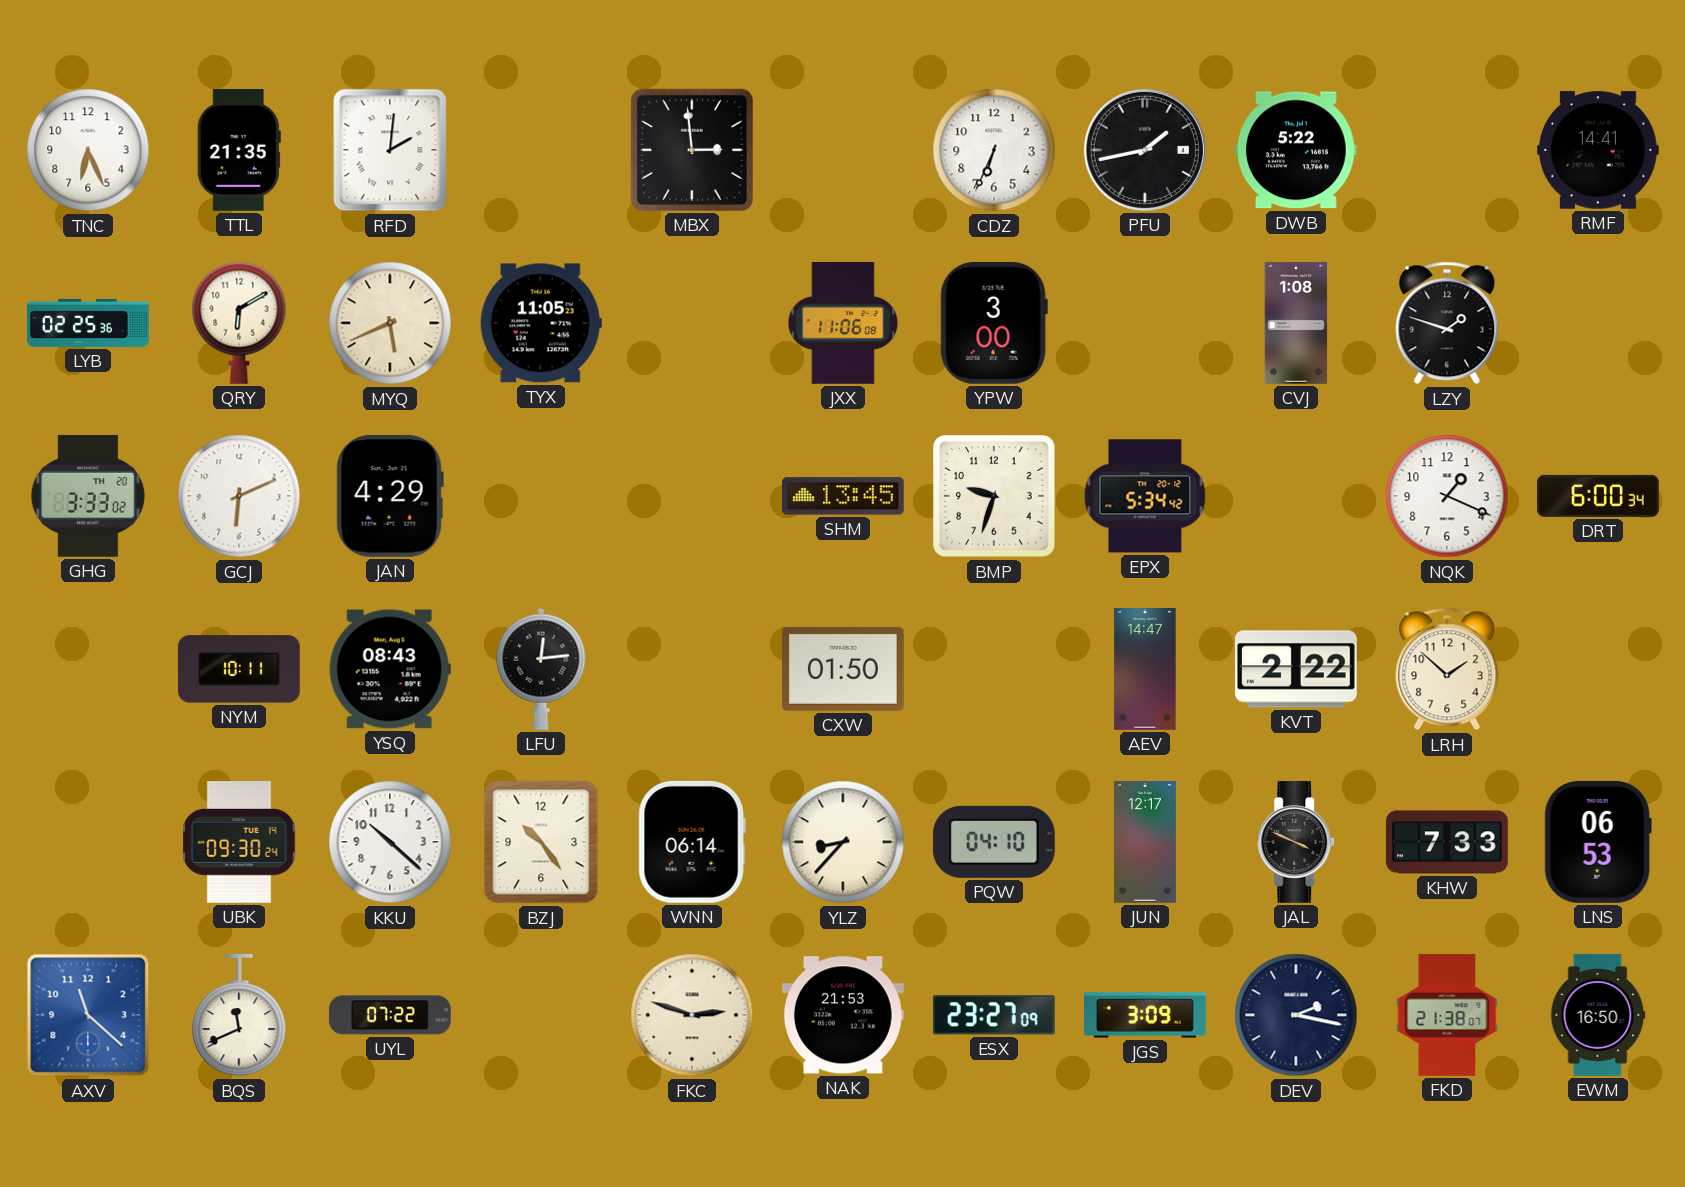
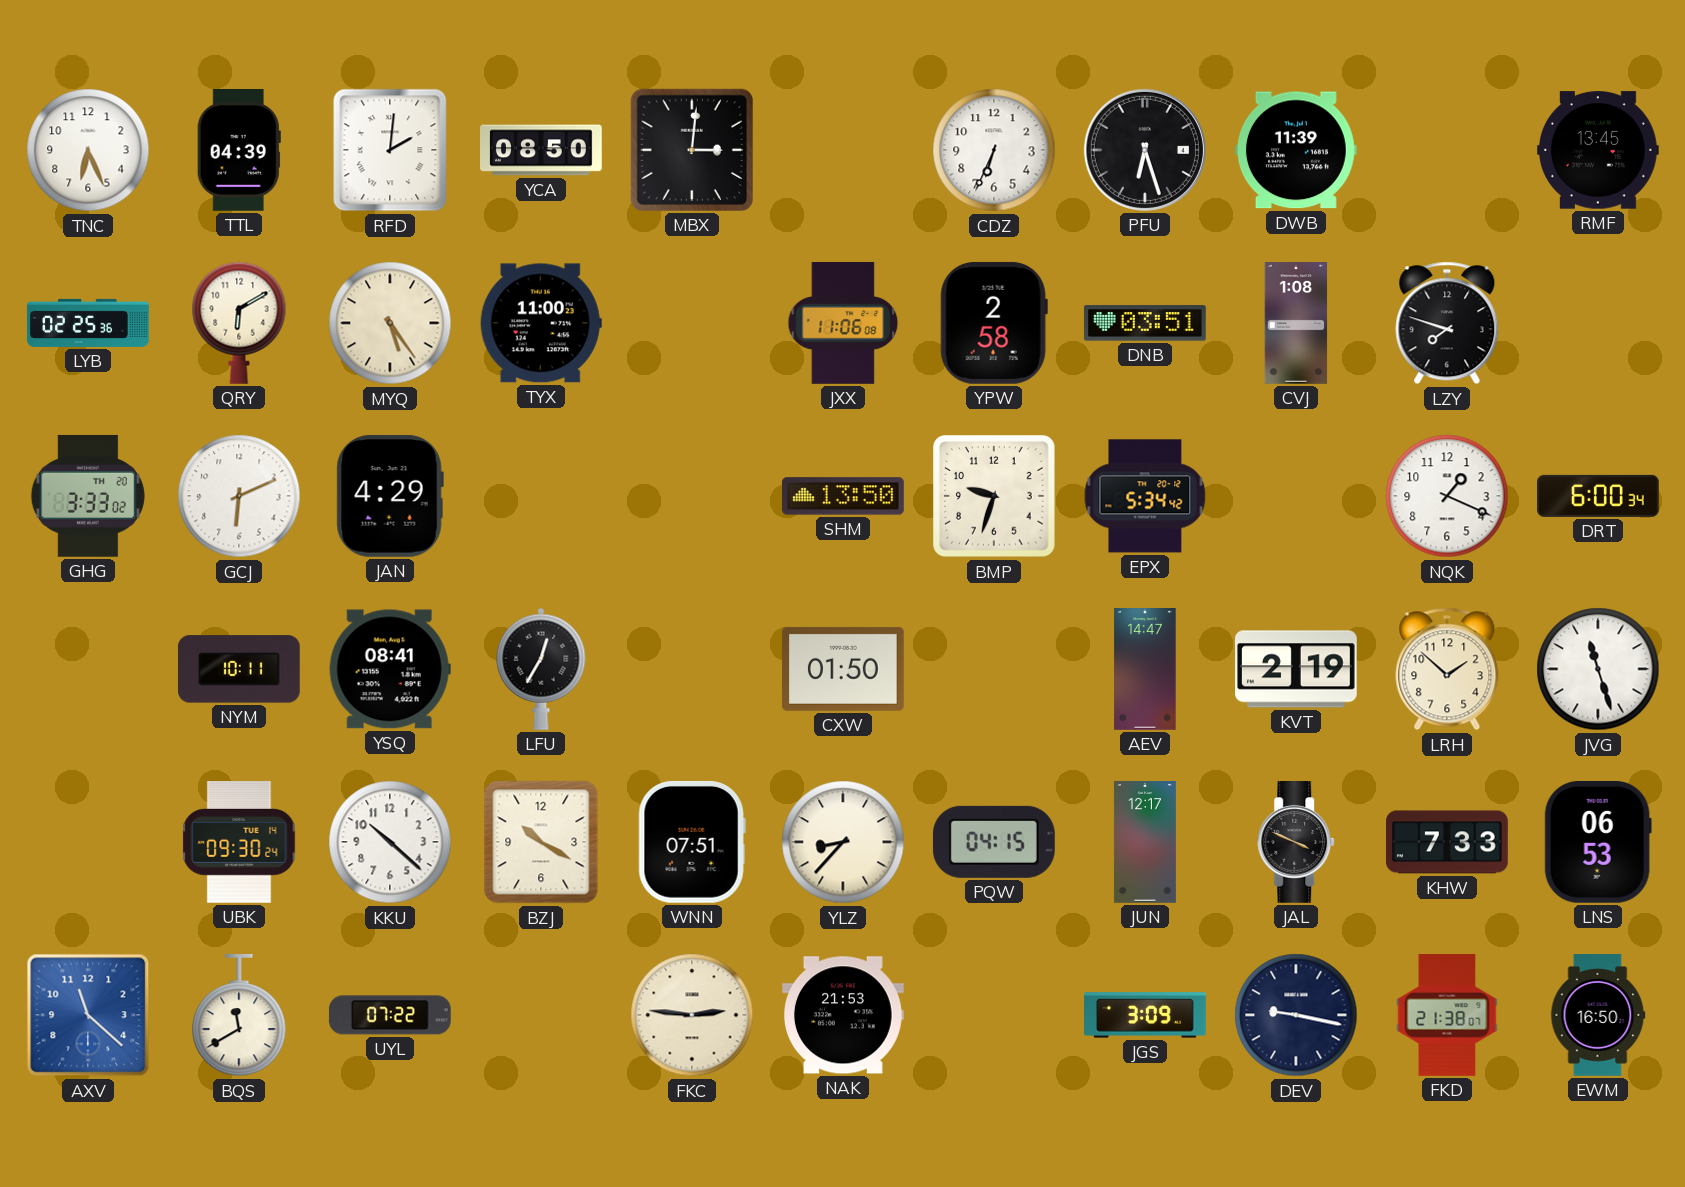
TTL: 21:35 -> 04:39
YCA: none -> 08:50
MBX: 2:59 -> 3:01
PFU: 1:43 -> 6:27
DWB: 5:22 -> 11:39
RMF: 14:41 -> 13:45
MYQ: 5:41 -> 5:24
TYX: 11:05 -> 11:00
YPW: 3:00 -> 2:58
DNB: none -> 03:51
LZY: 1:48 -> 7:48
SHM: 13:45 -> 13:50
YSQ: 08:43 -> 08:41
LFU: 12:14 -> 12:35
KVT: 2:22 -> 2:19
JVG: none -> 11:27
BZJ: 10:24 -> 10:20
WNN: 06:14 -> 07:51
PQW: 04:10 -> 04:15
BQS: 11:41 -> 11:40
FKC: 2:48 -> 2:46
ESX: 23:27 -> none
DEV: 2:17 -> 9:17
